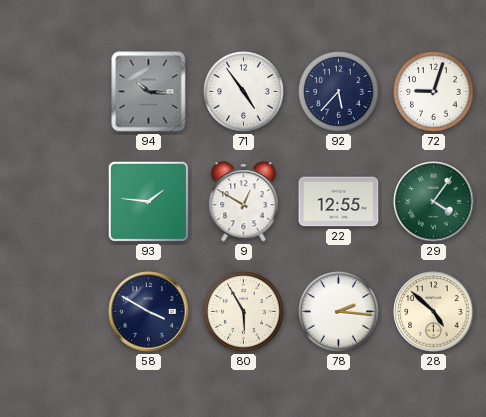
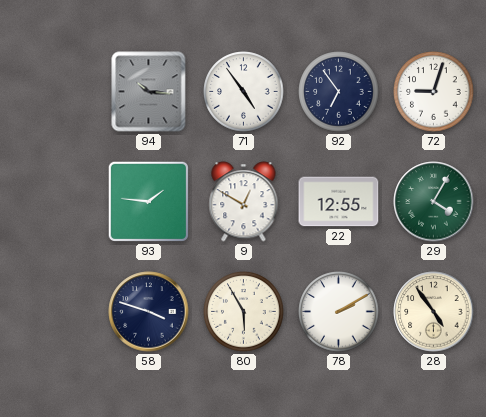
92: 5:37 -> 6:54
29: 4:06 -> 4:05
58: 3:50 -> 3:48
78: 2:16 -> 2:10
28: 4:52 -> 4:54
